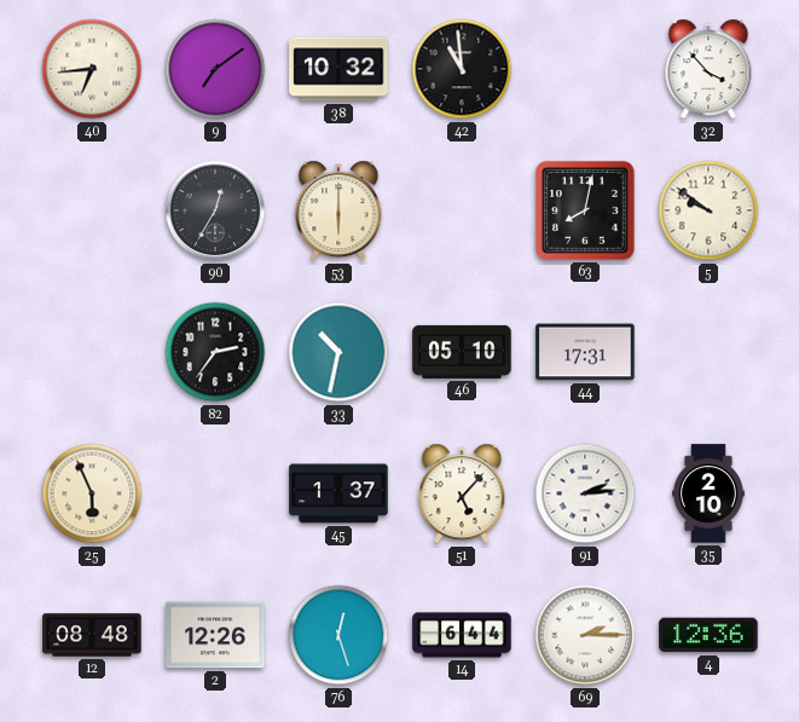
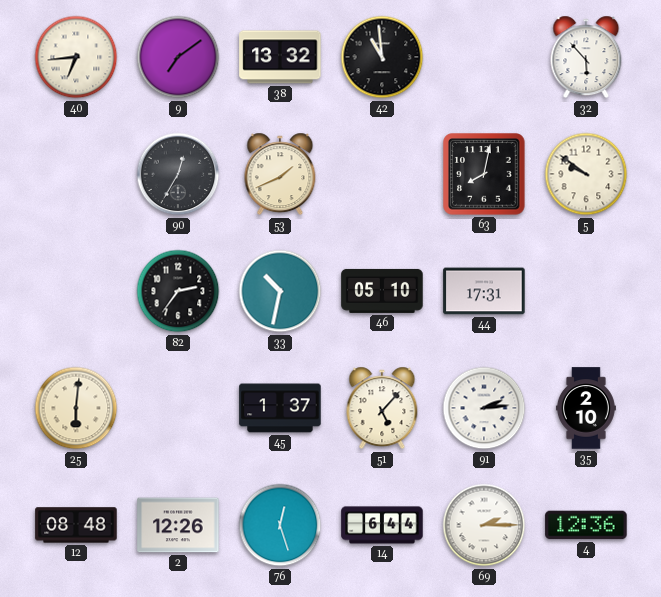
38: 10:32 -> 13:32
32: 3:53 -> 5:53
53: 6:00 -> 1:41
25: 5:56 -> 6:01
